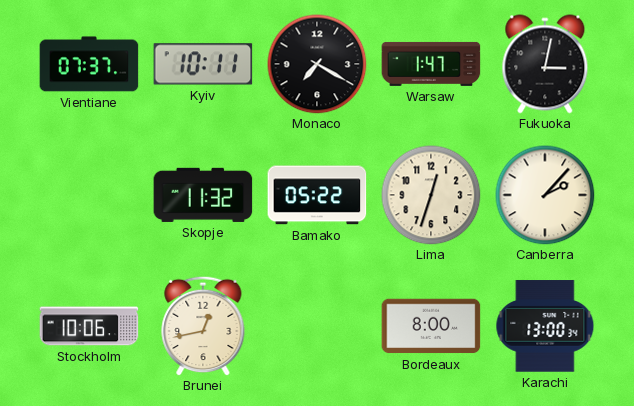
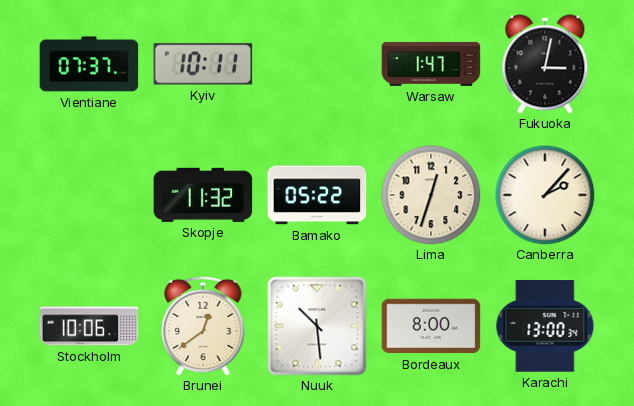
Monaco: 7:20 -> none
Brunei: 12:43 -> 12:39
Nuuk: none -> 10:29
